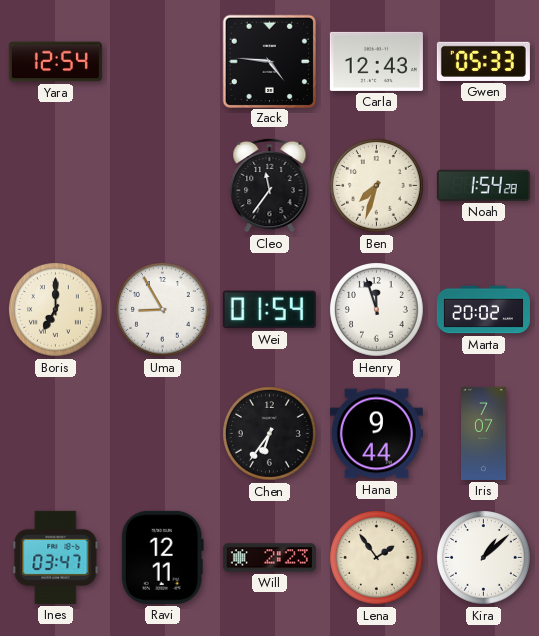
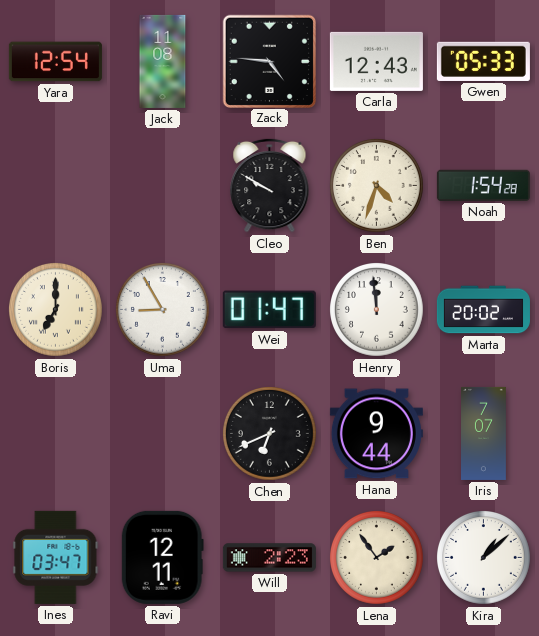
Jack: none -> 11:08
Cleo: 11:36 -> 9:50
Ben: 7:33 -> 4:33
Wei: 01:54 -> 01:47
Henry: 11:57 -> 11:59
Chen: 6:36 -> 6:41
